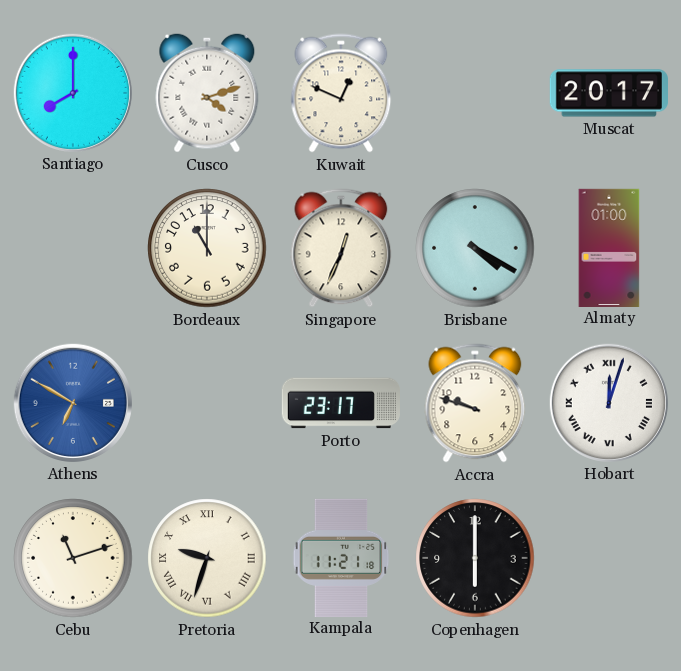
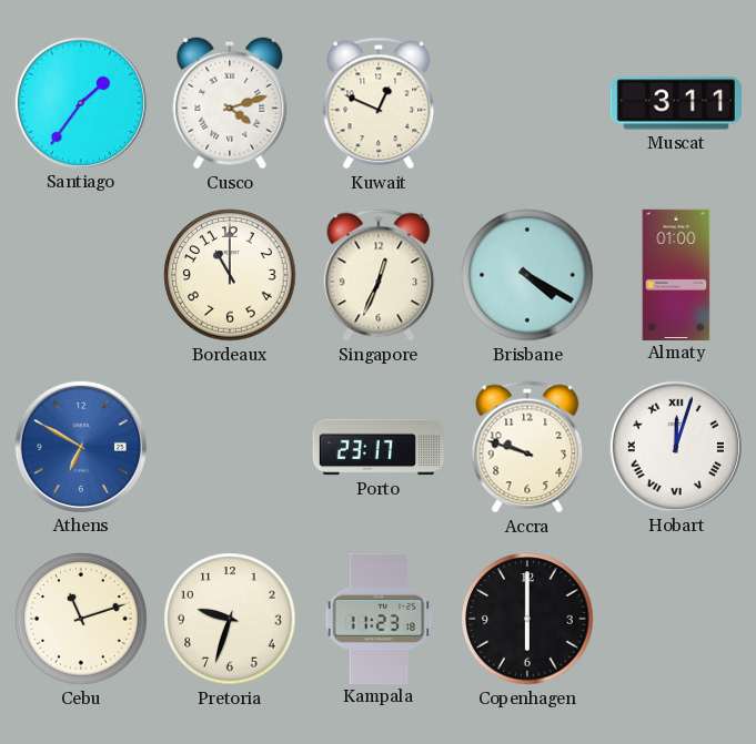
Santiago: 8:00 -> 1:36
Muscat: 20:17 -> 3:11
Pretoria numerals: Roman -> Arabic
Kampala: 11:21 -> 11:23
